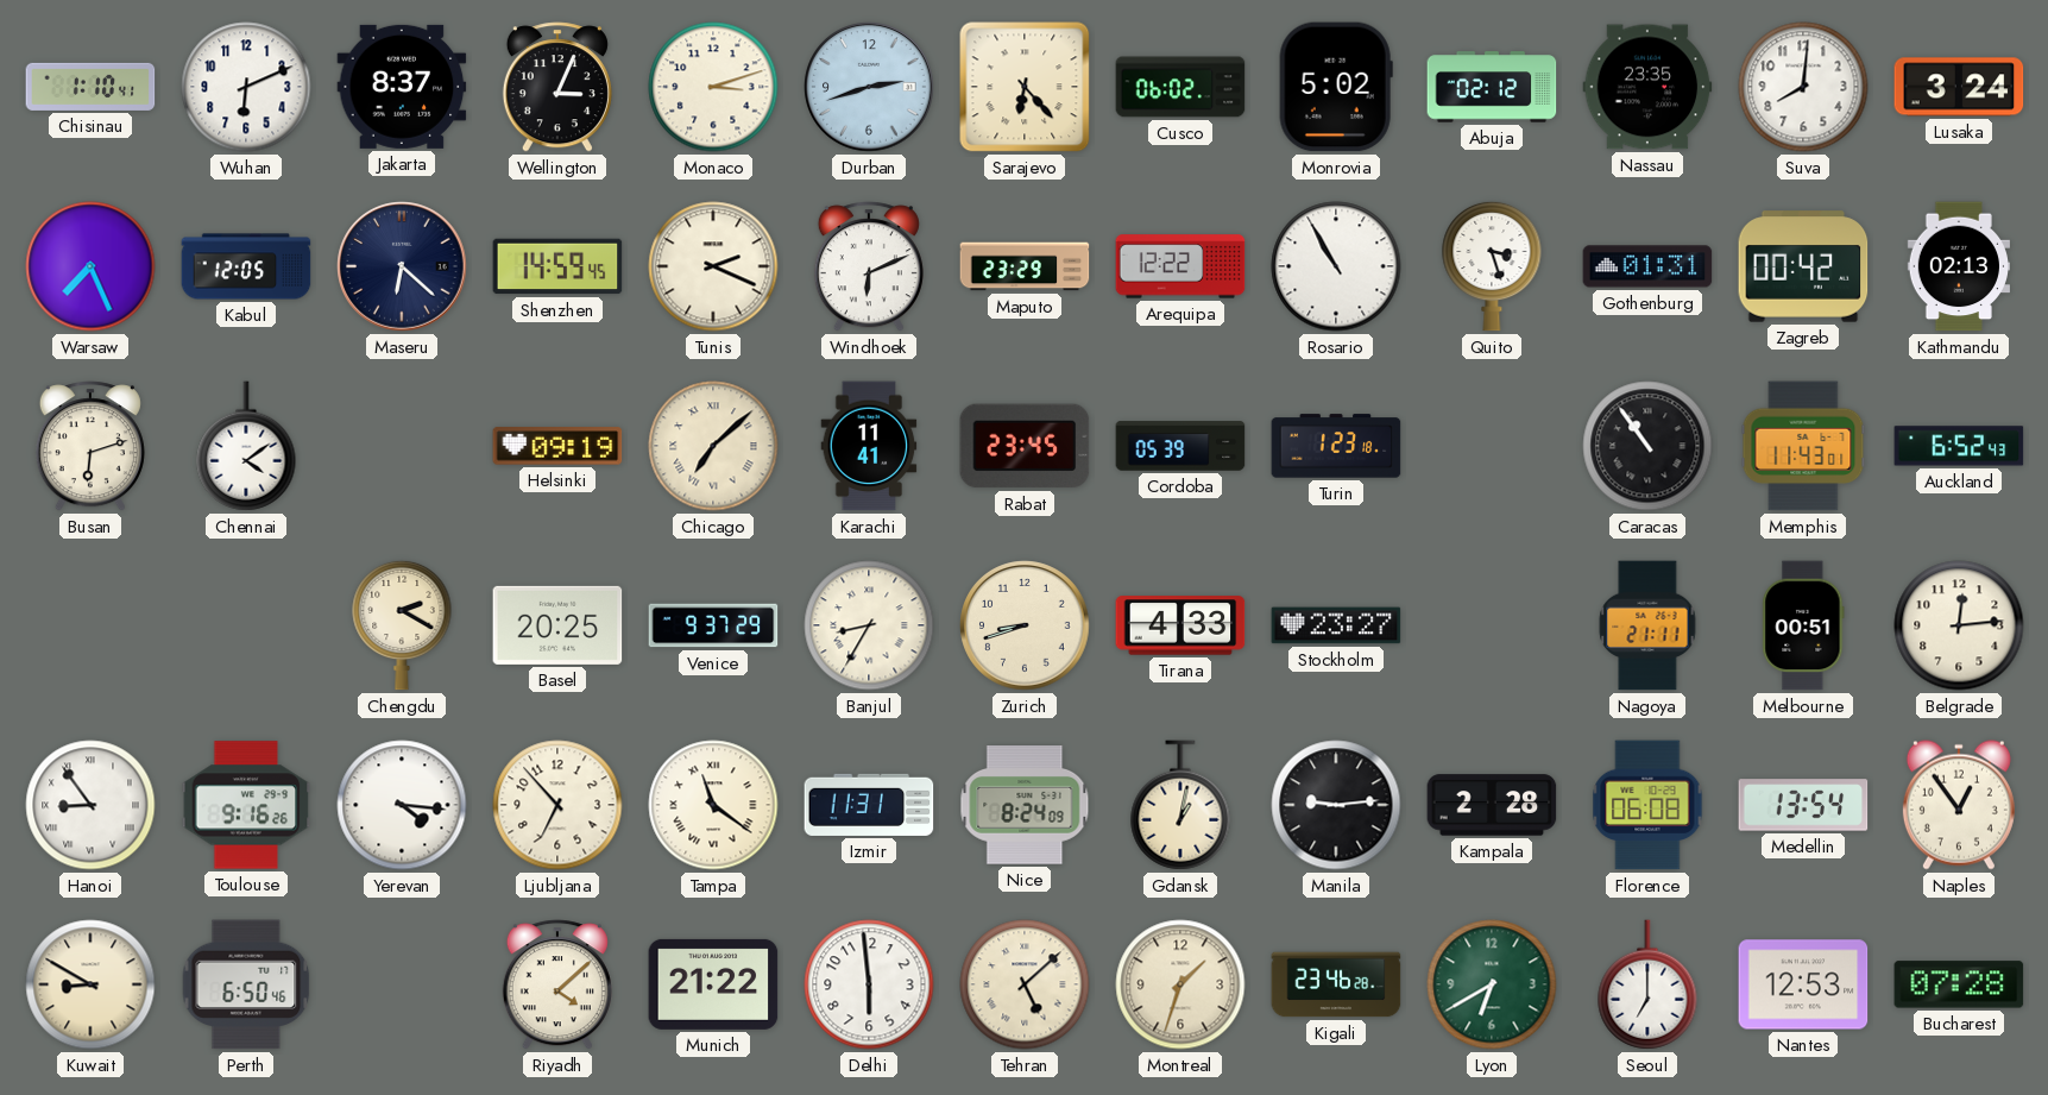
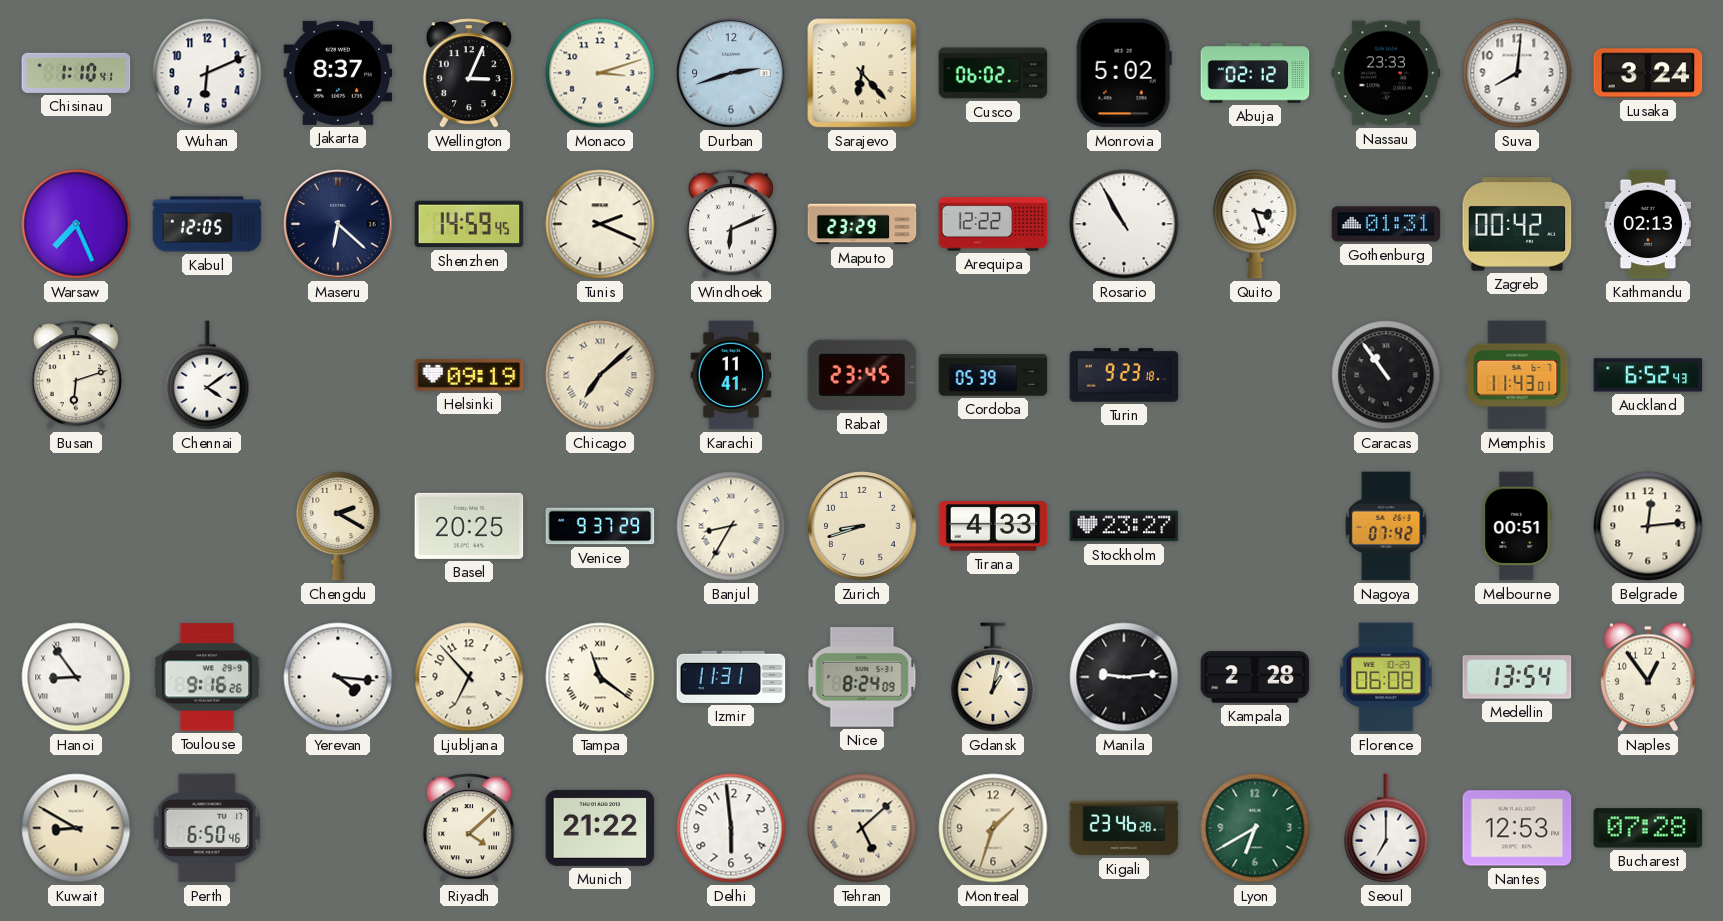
Nassau: 23:35 -> 23:33
Turin: 1:23 -> 9:23
Nagoya: 21:11 -> 07:42
